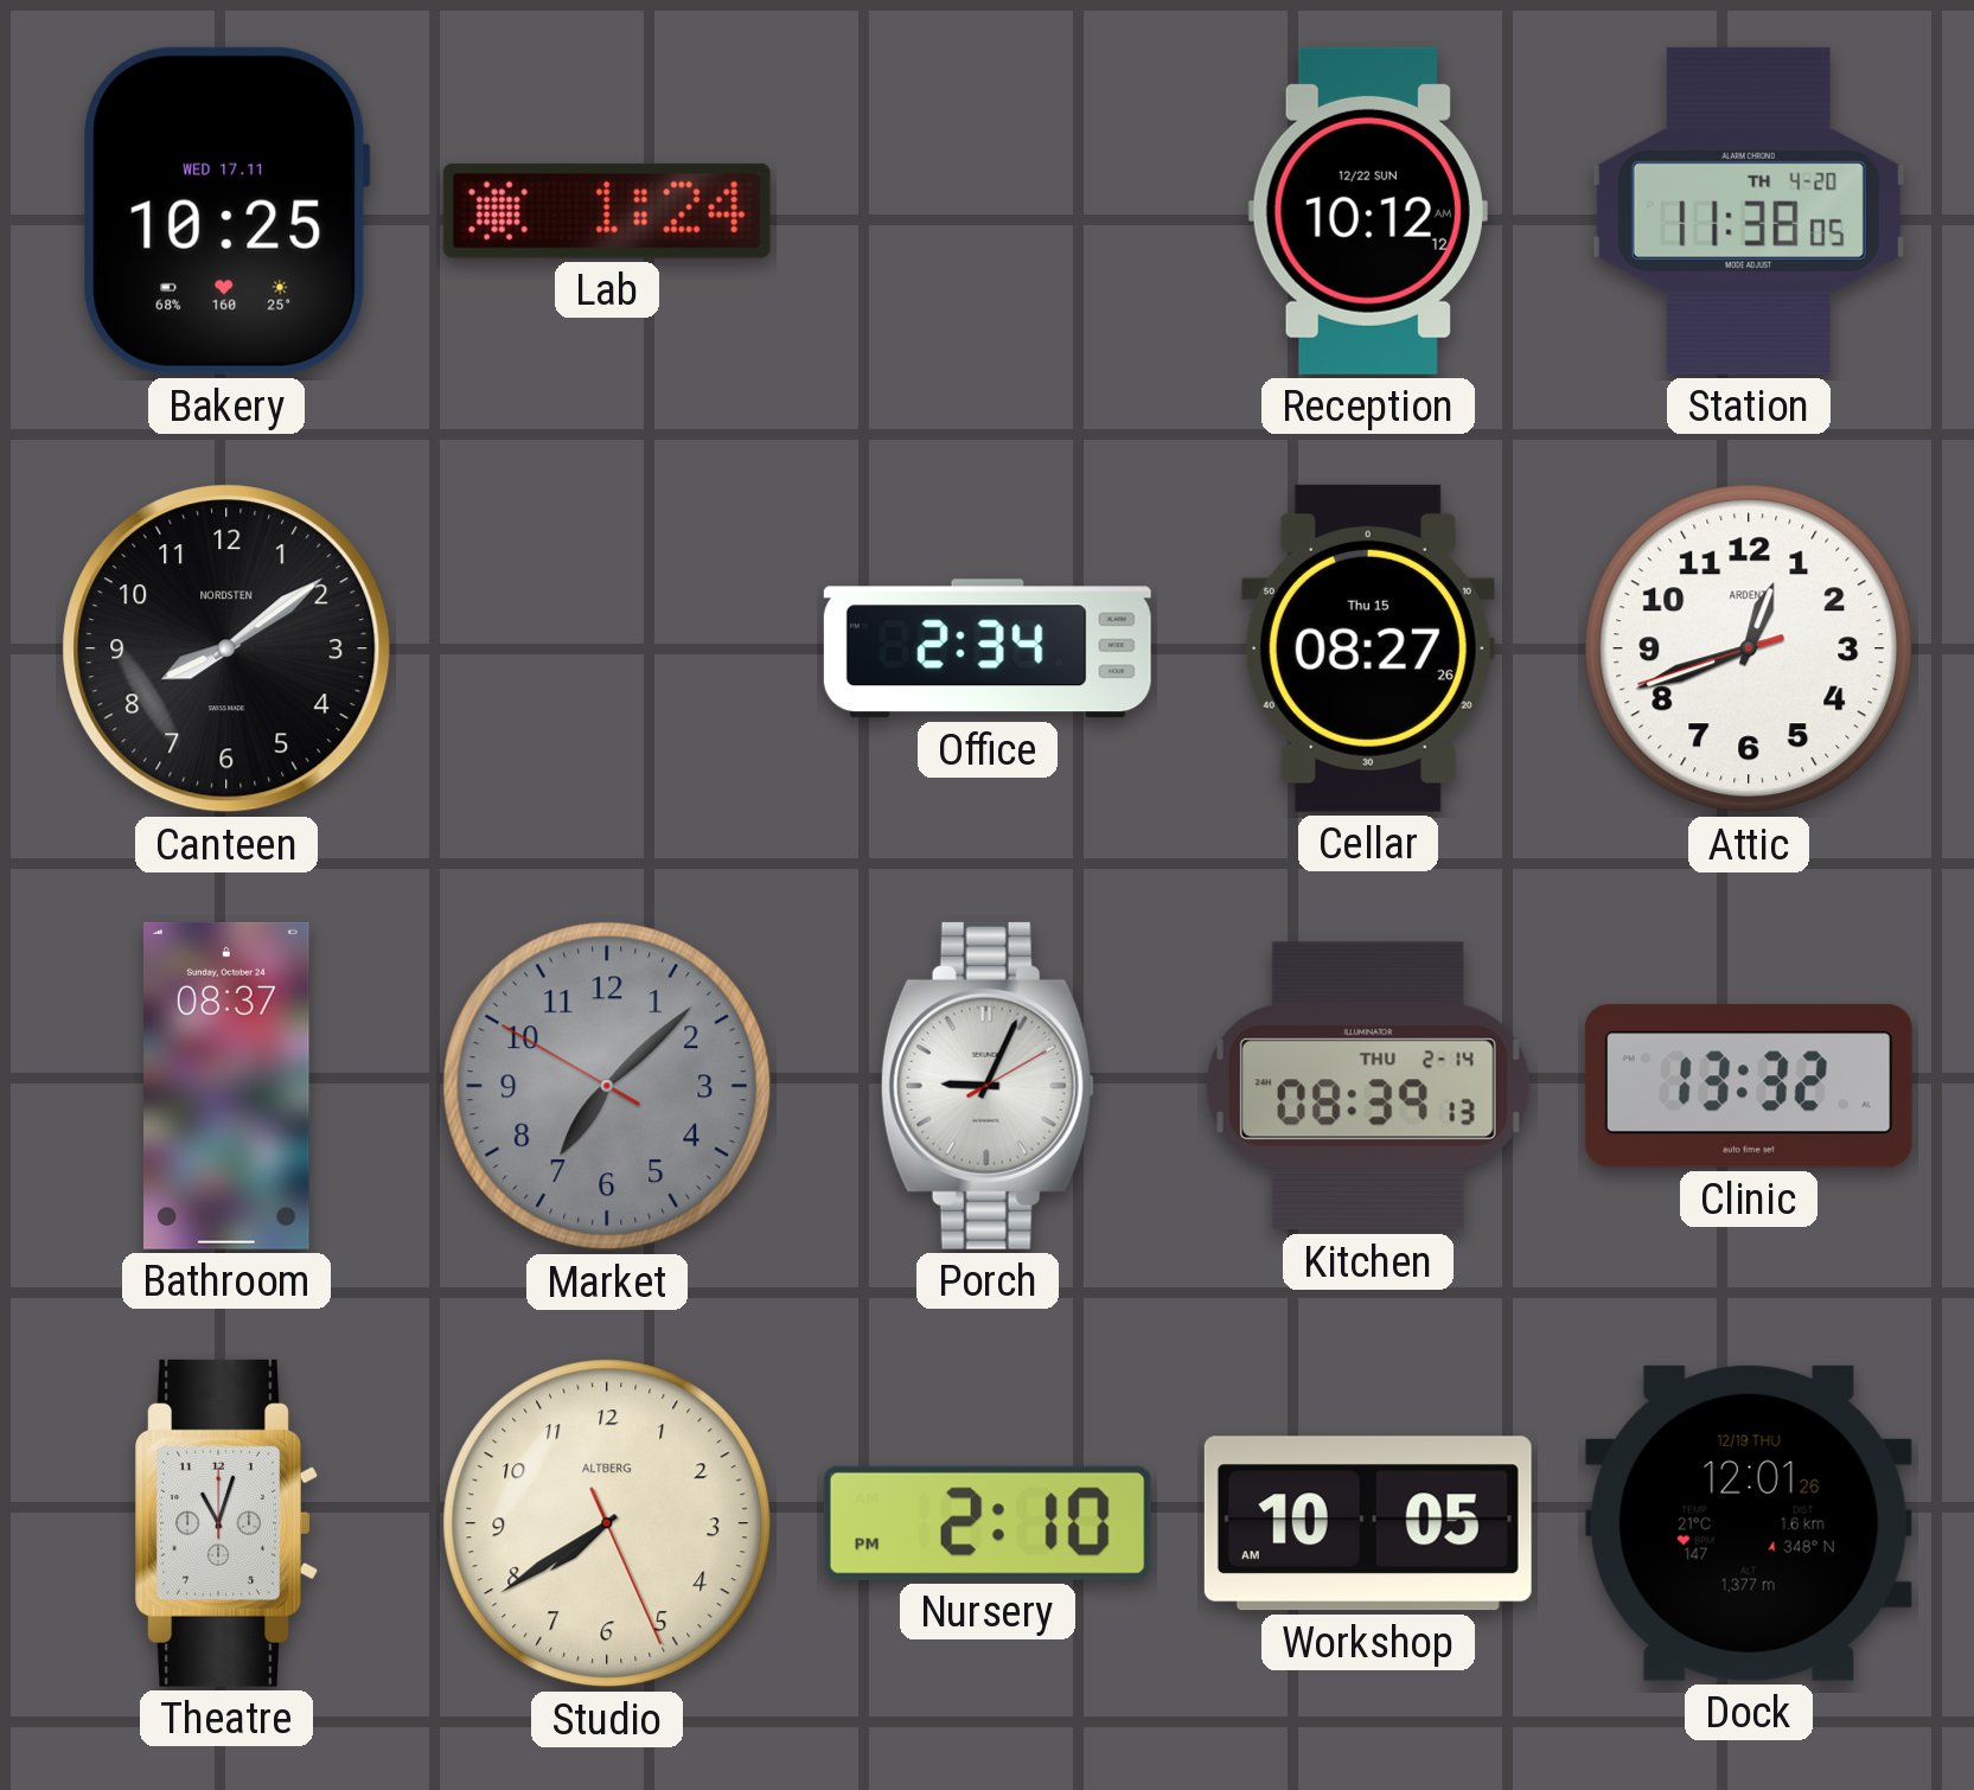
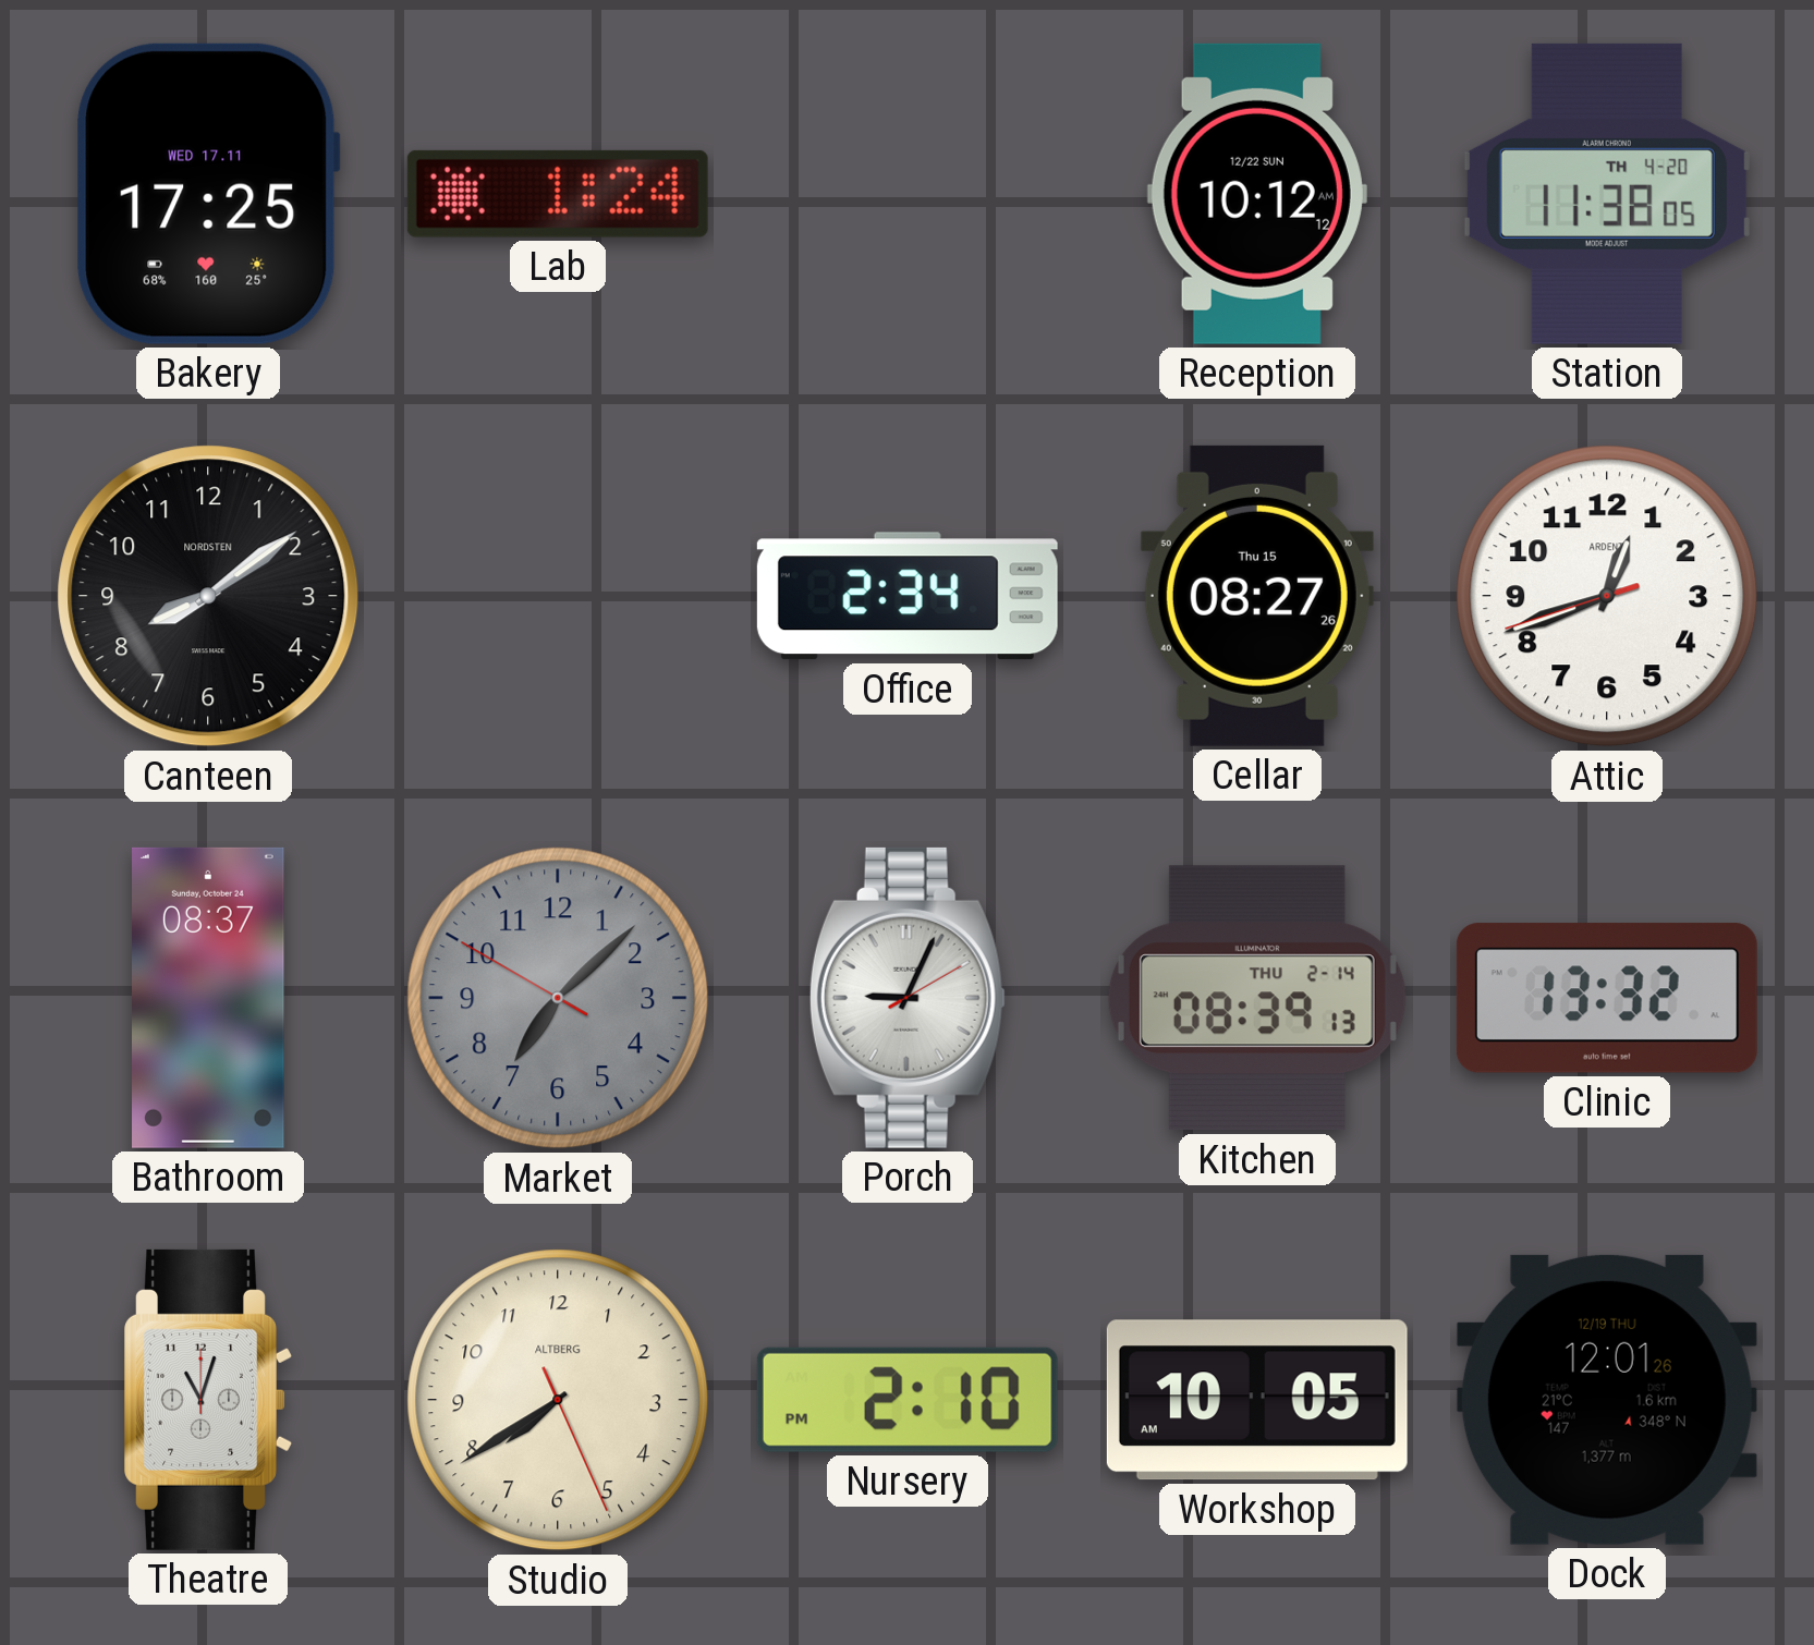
Bakery: 10:25 -> 17:25
